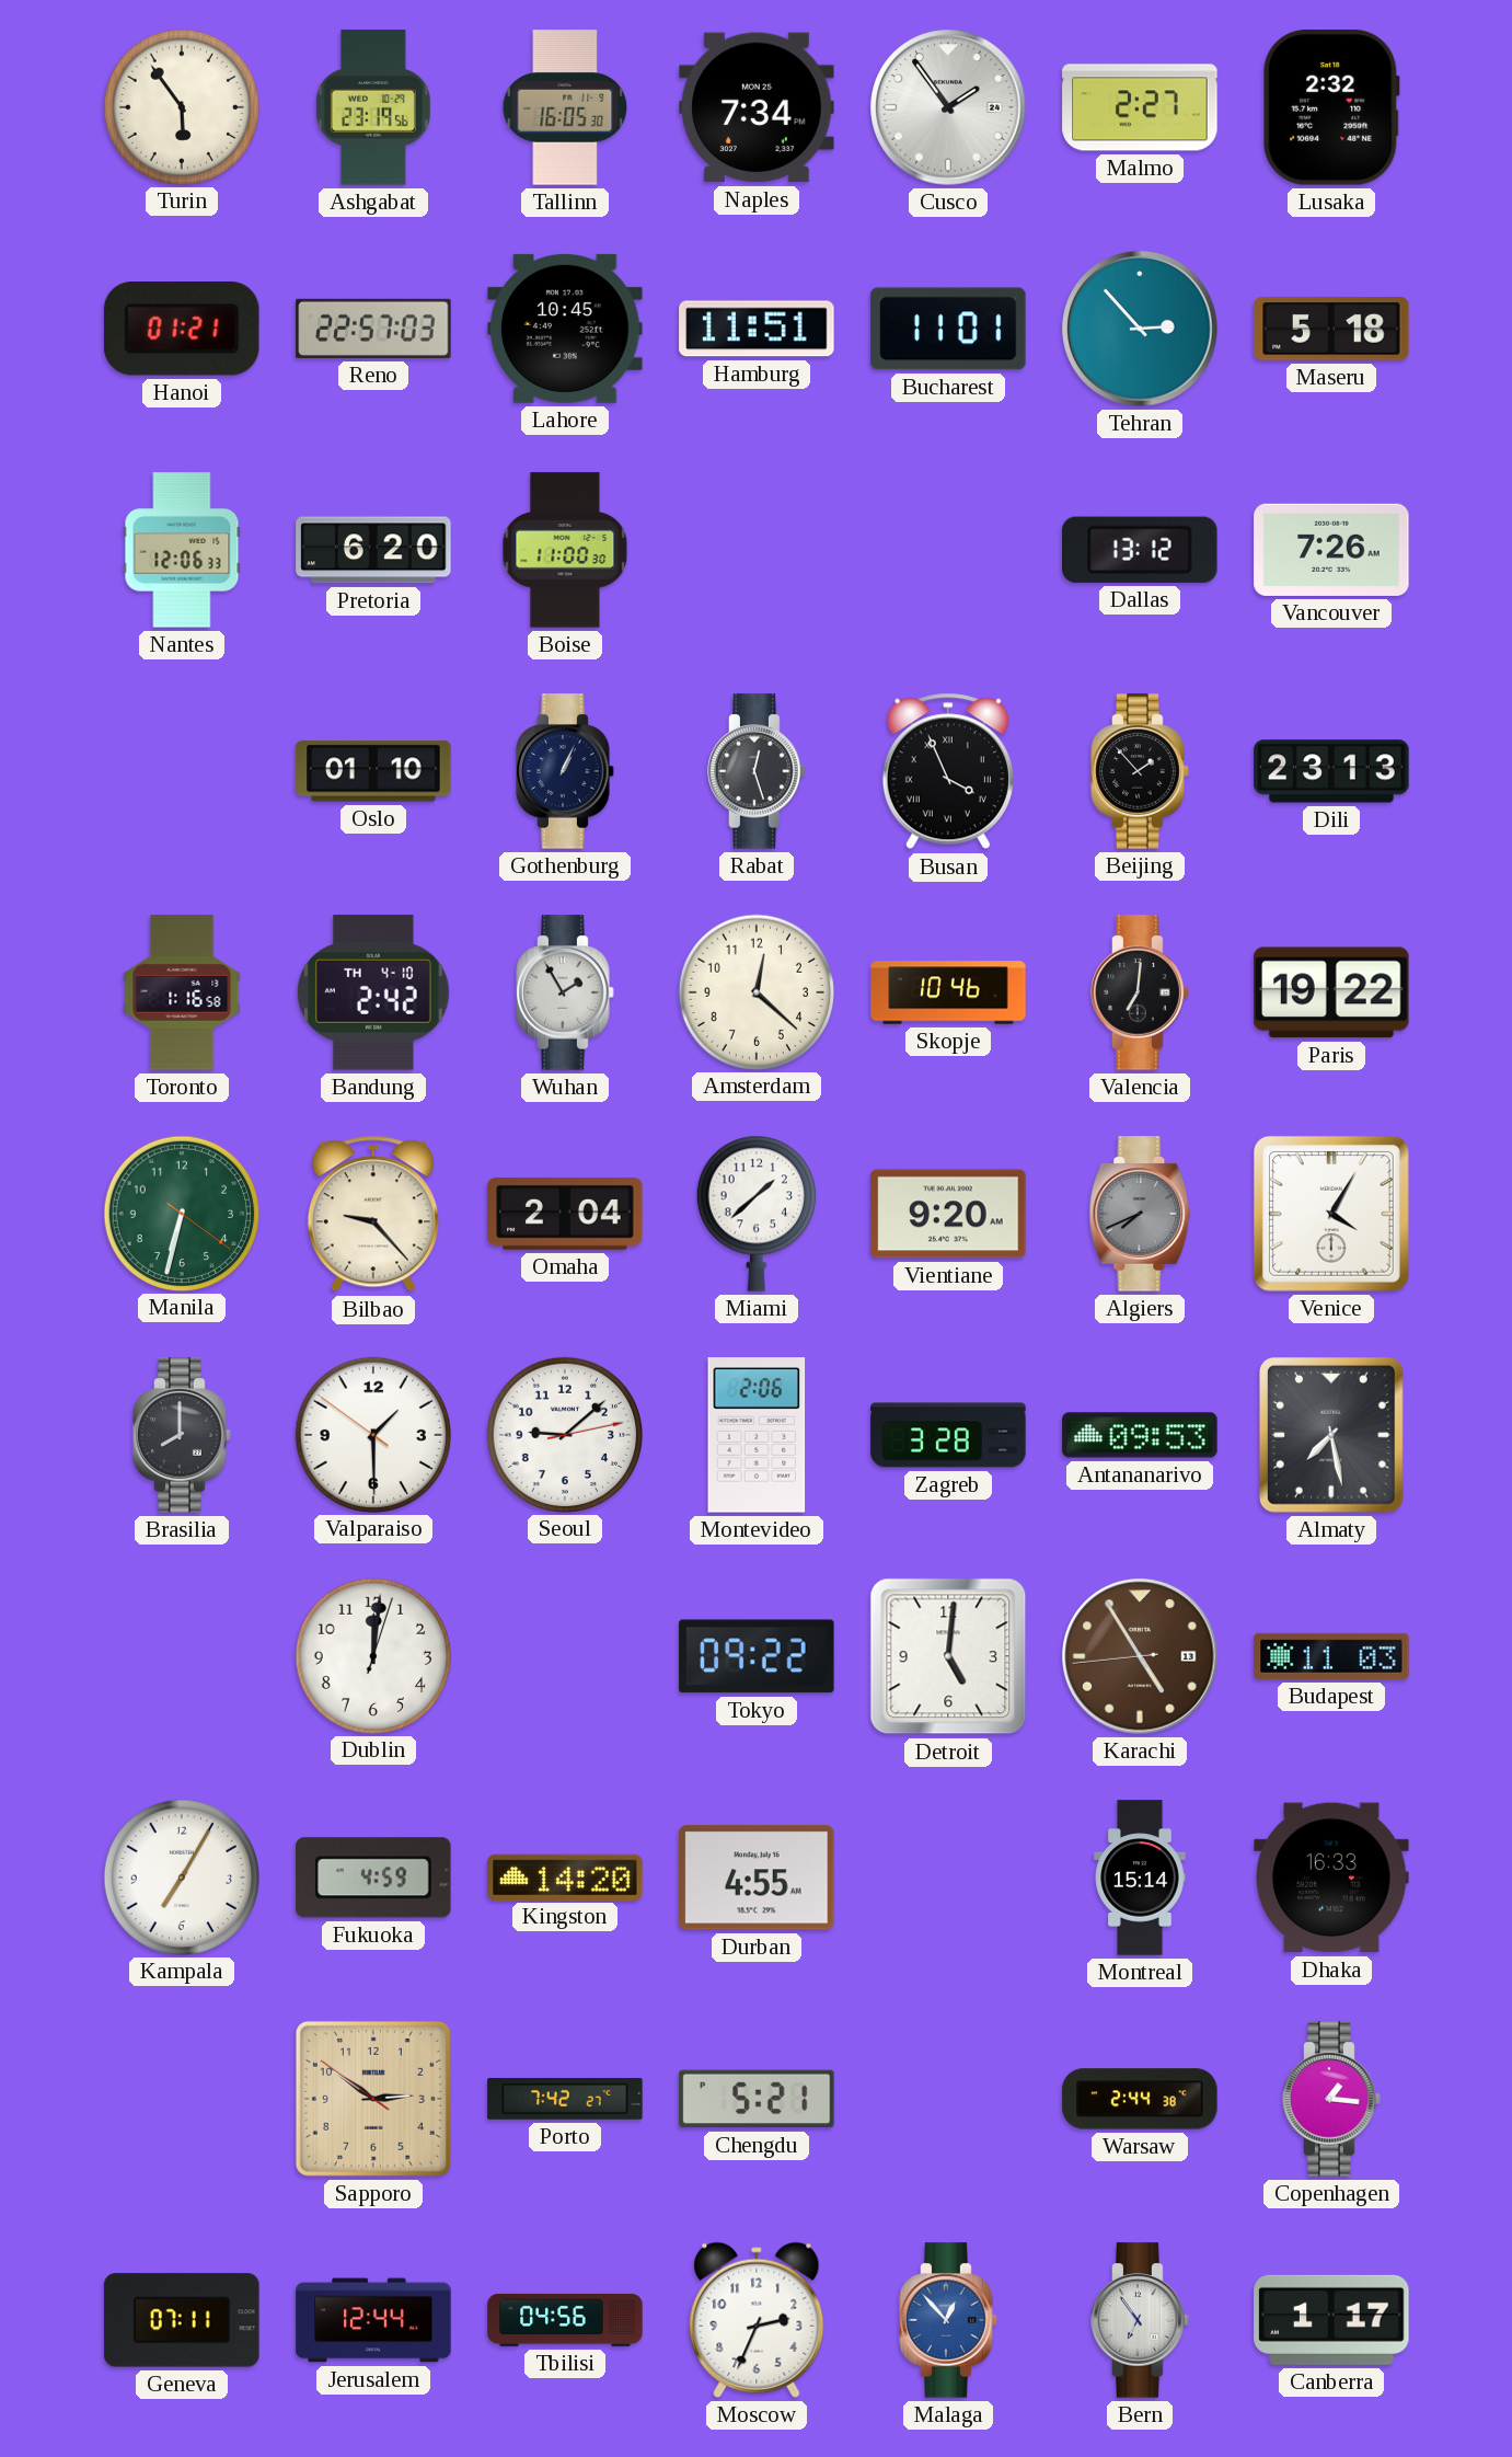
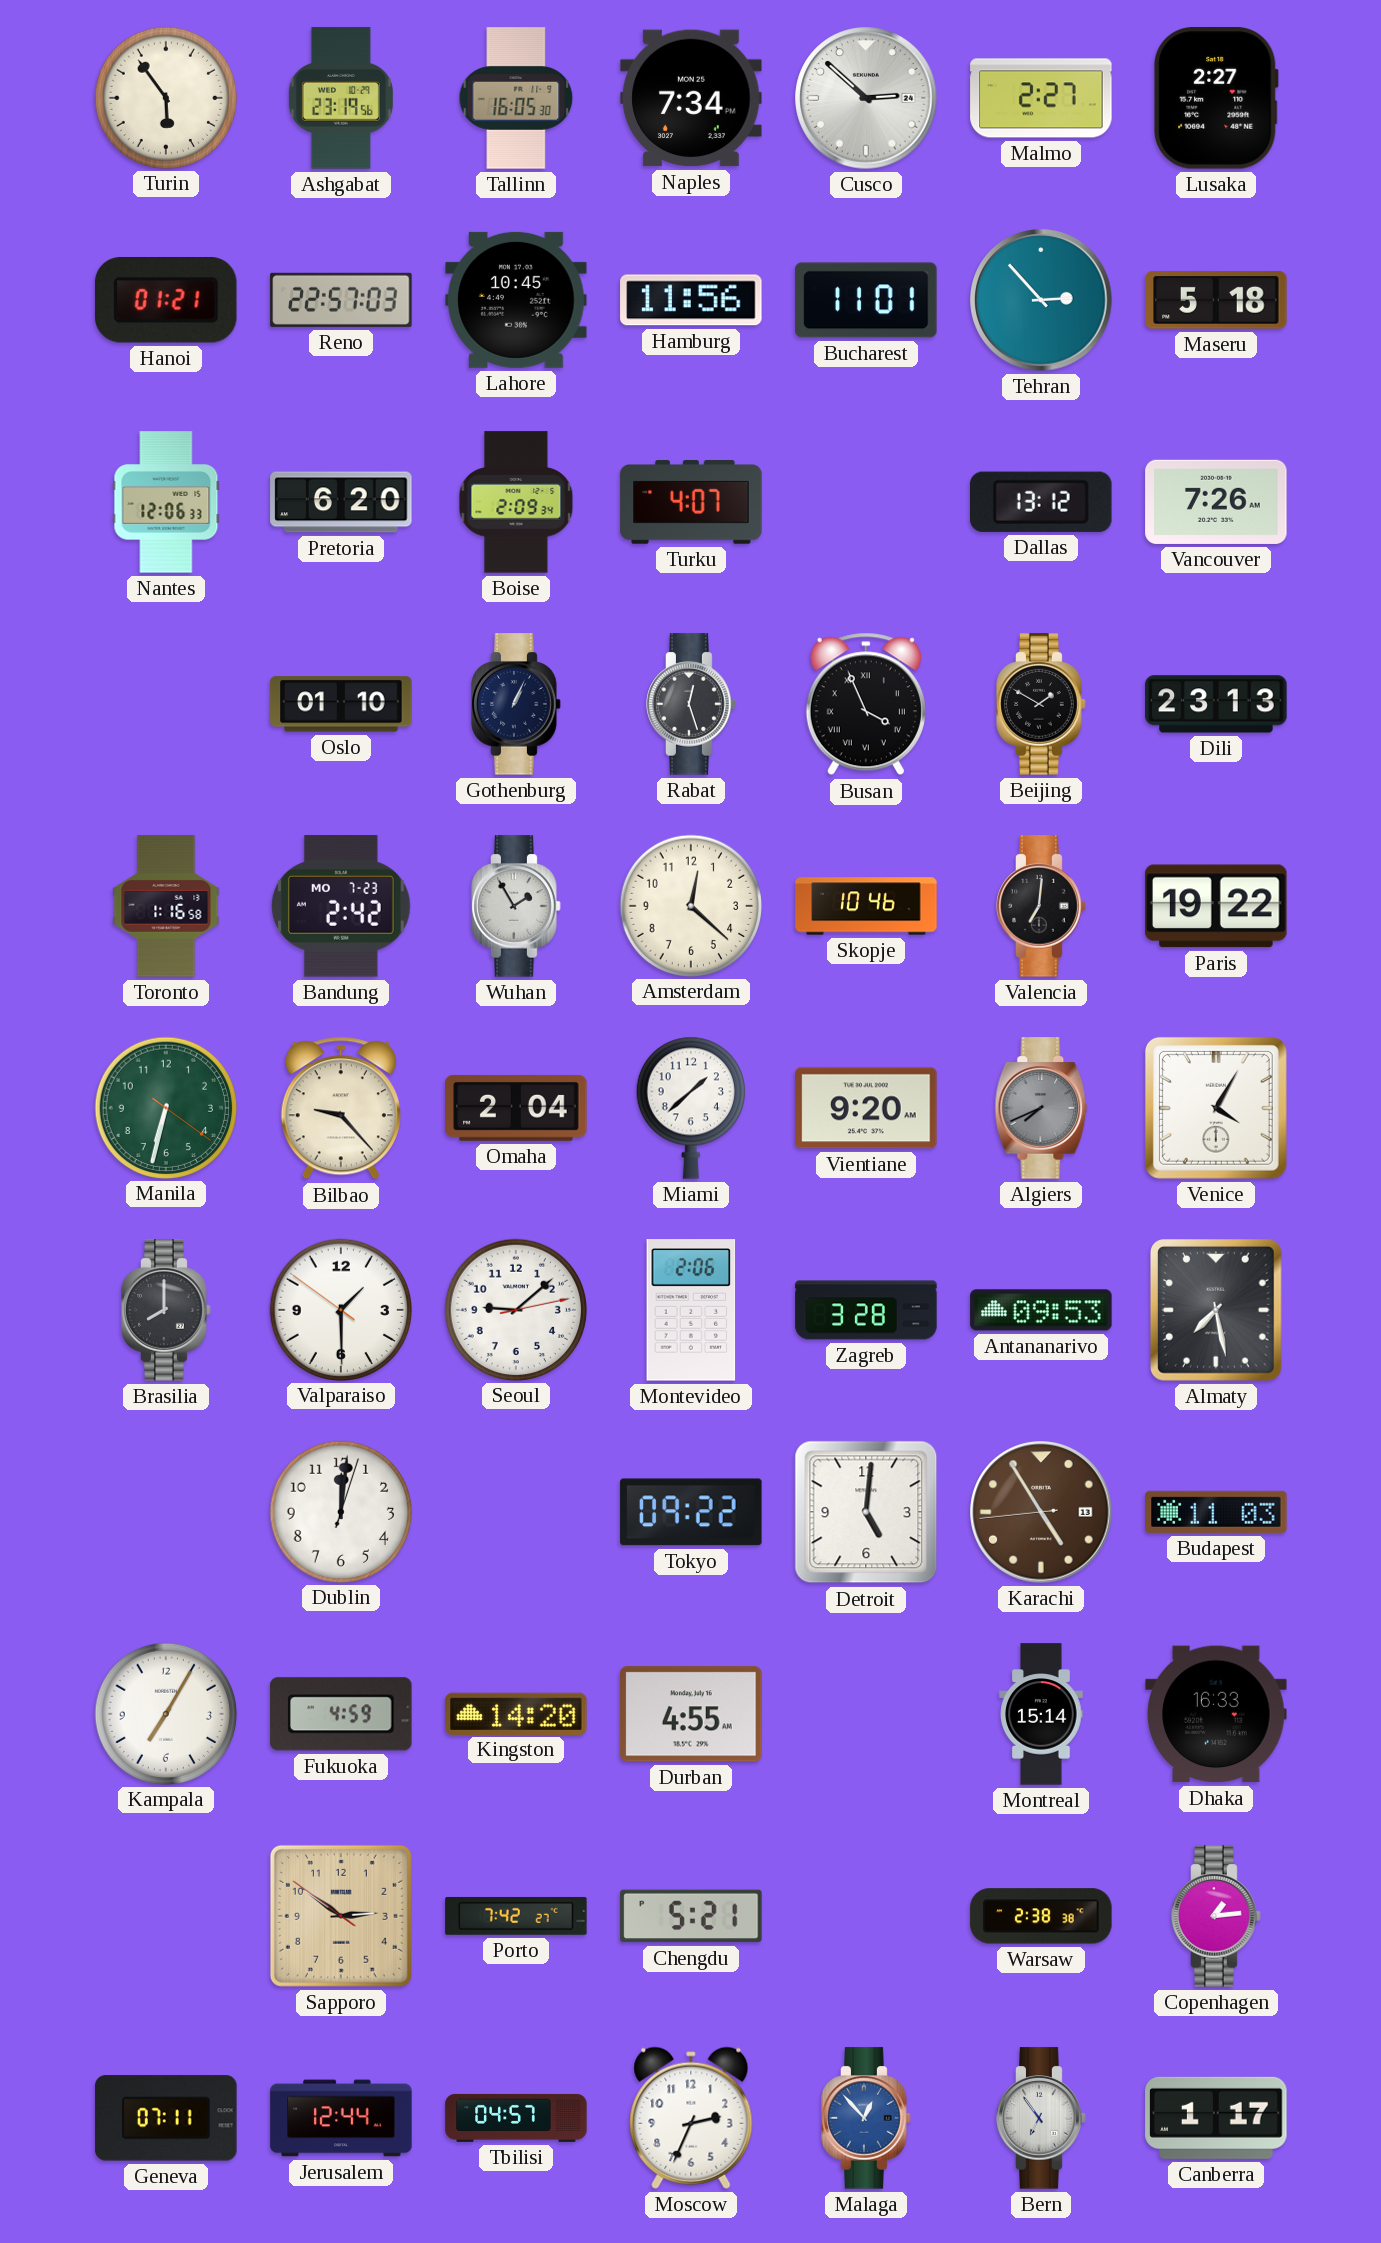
Cusco: 1:54 -> 2:52
Lusaka: 2:32 -> 2:27
Hamburg: 11:51 -> 11:56
Boise: 11:00 -> 2:09
Turku: none -> 4:07
Beijing: 1:53 -> 1:50
Bandung date: TH 4-10 -> MO 7-23
Warsaw: 2:44 -> 2:38
Copenhagen: 1:16 -> 1:14
Tbilisi: 04:56 -> 04:57
